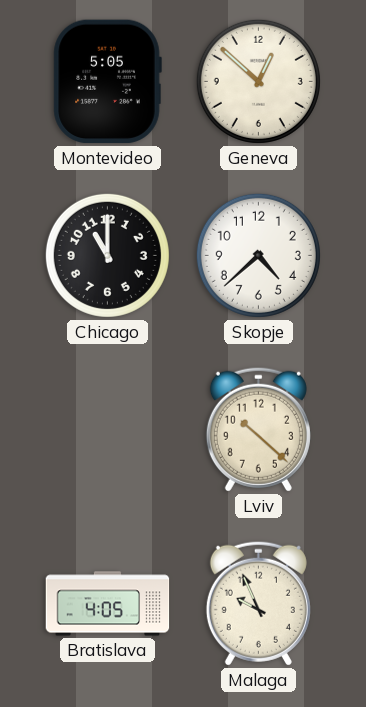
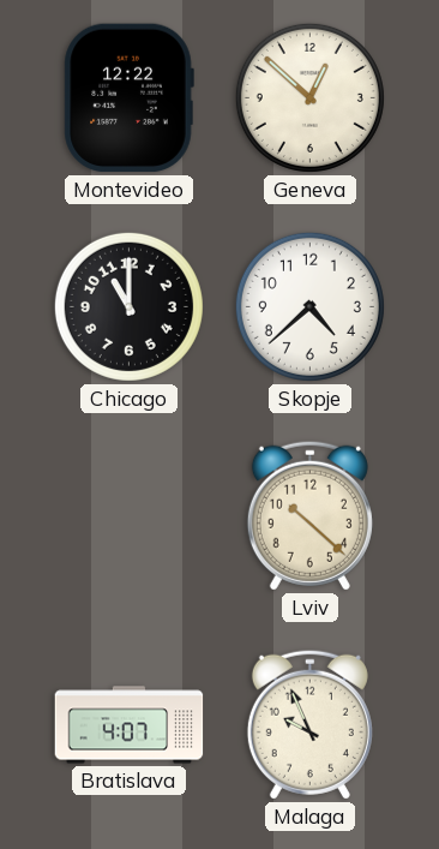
Montevideo: 5:05 -> 12:22
Bratislava: 4:05 -> 4:07
